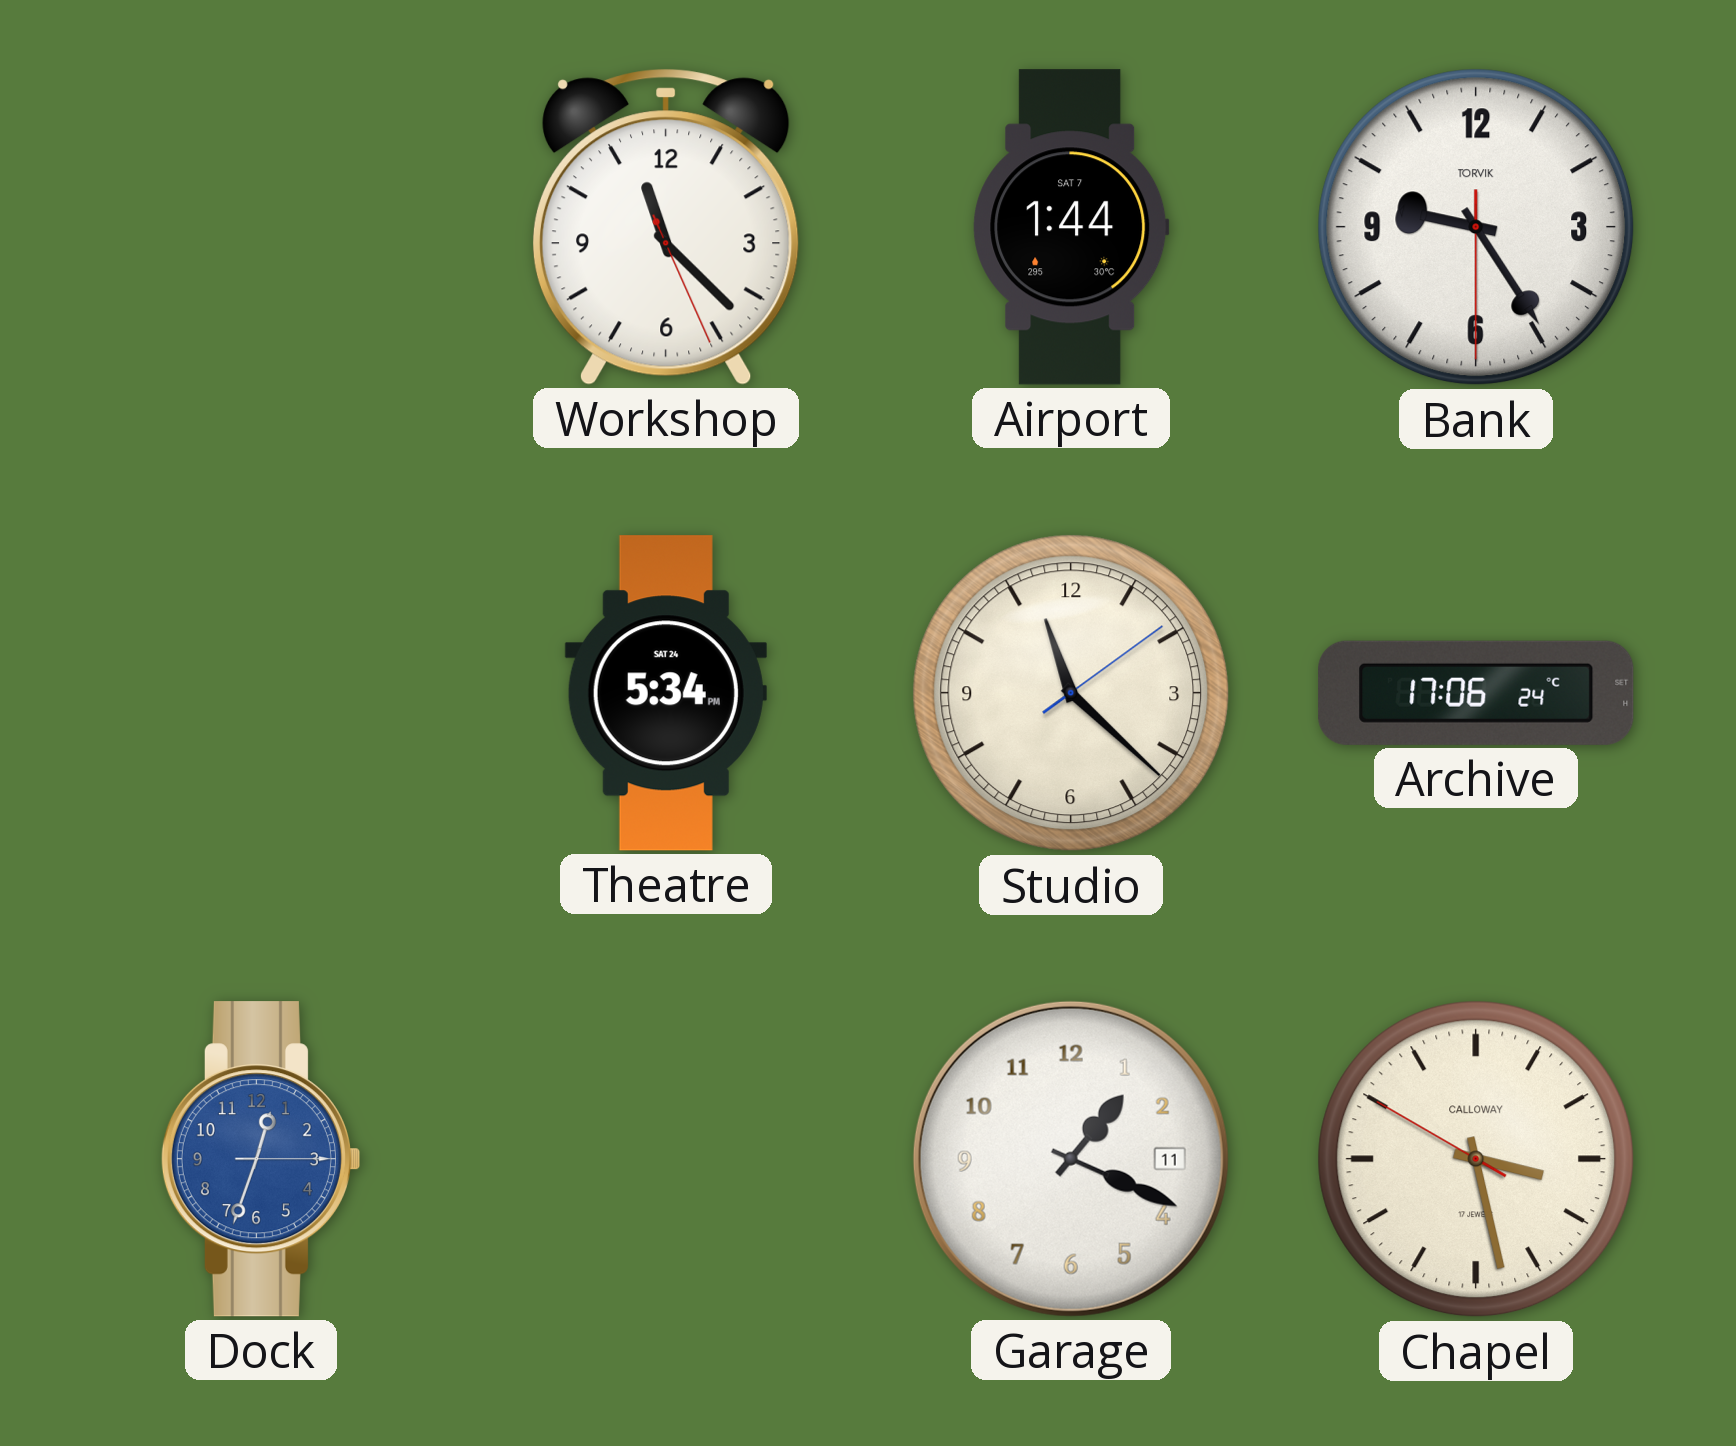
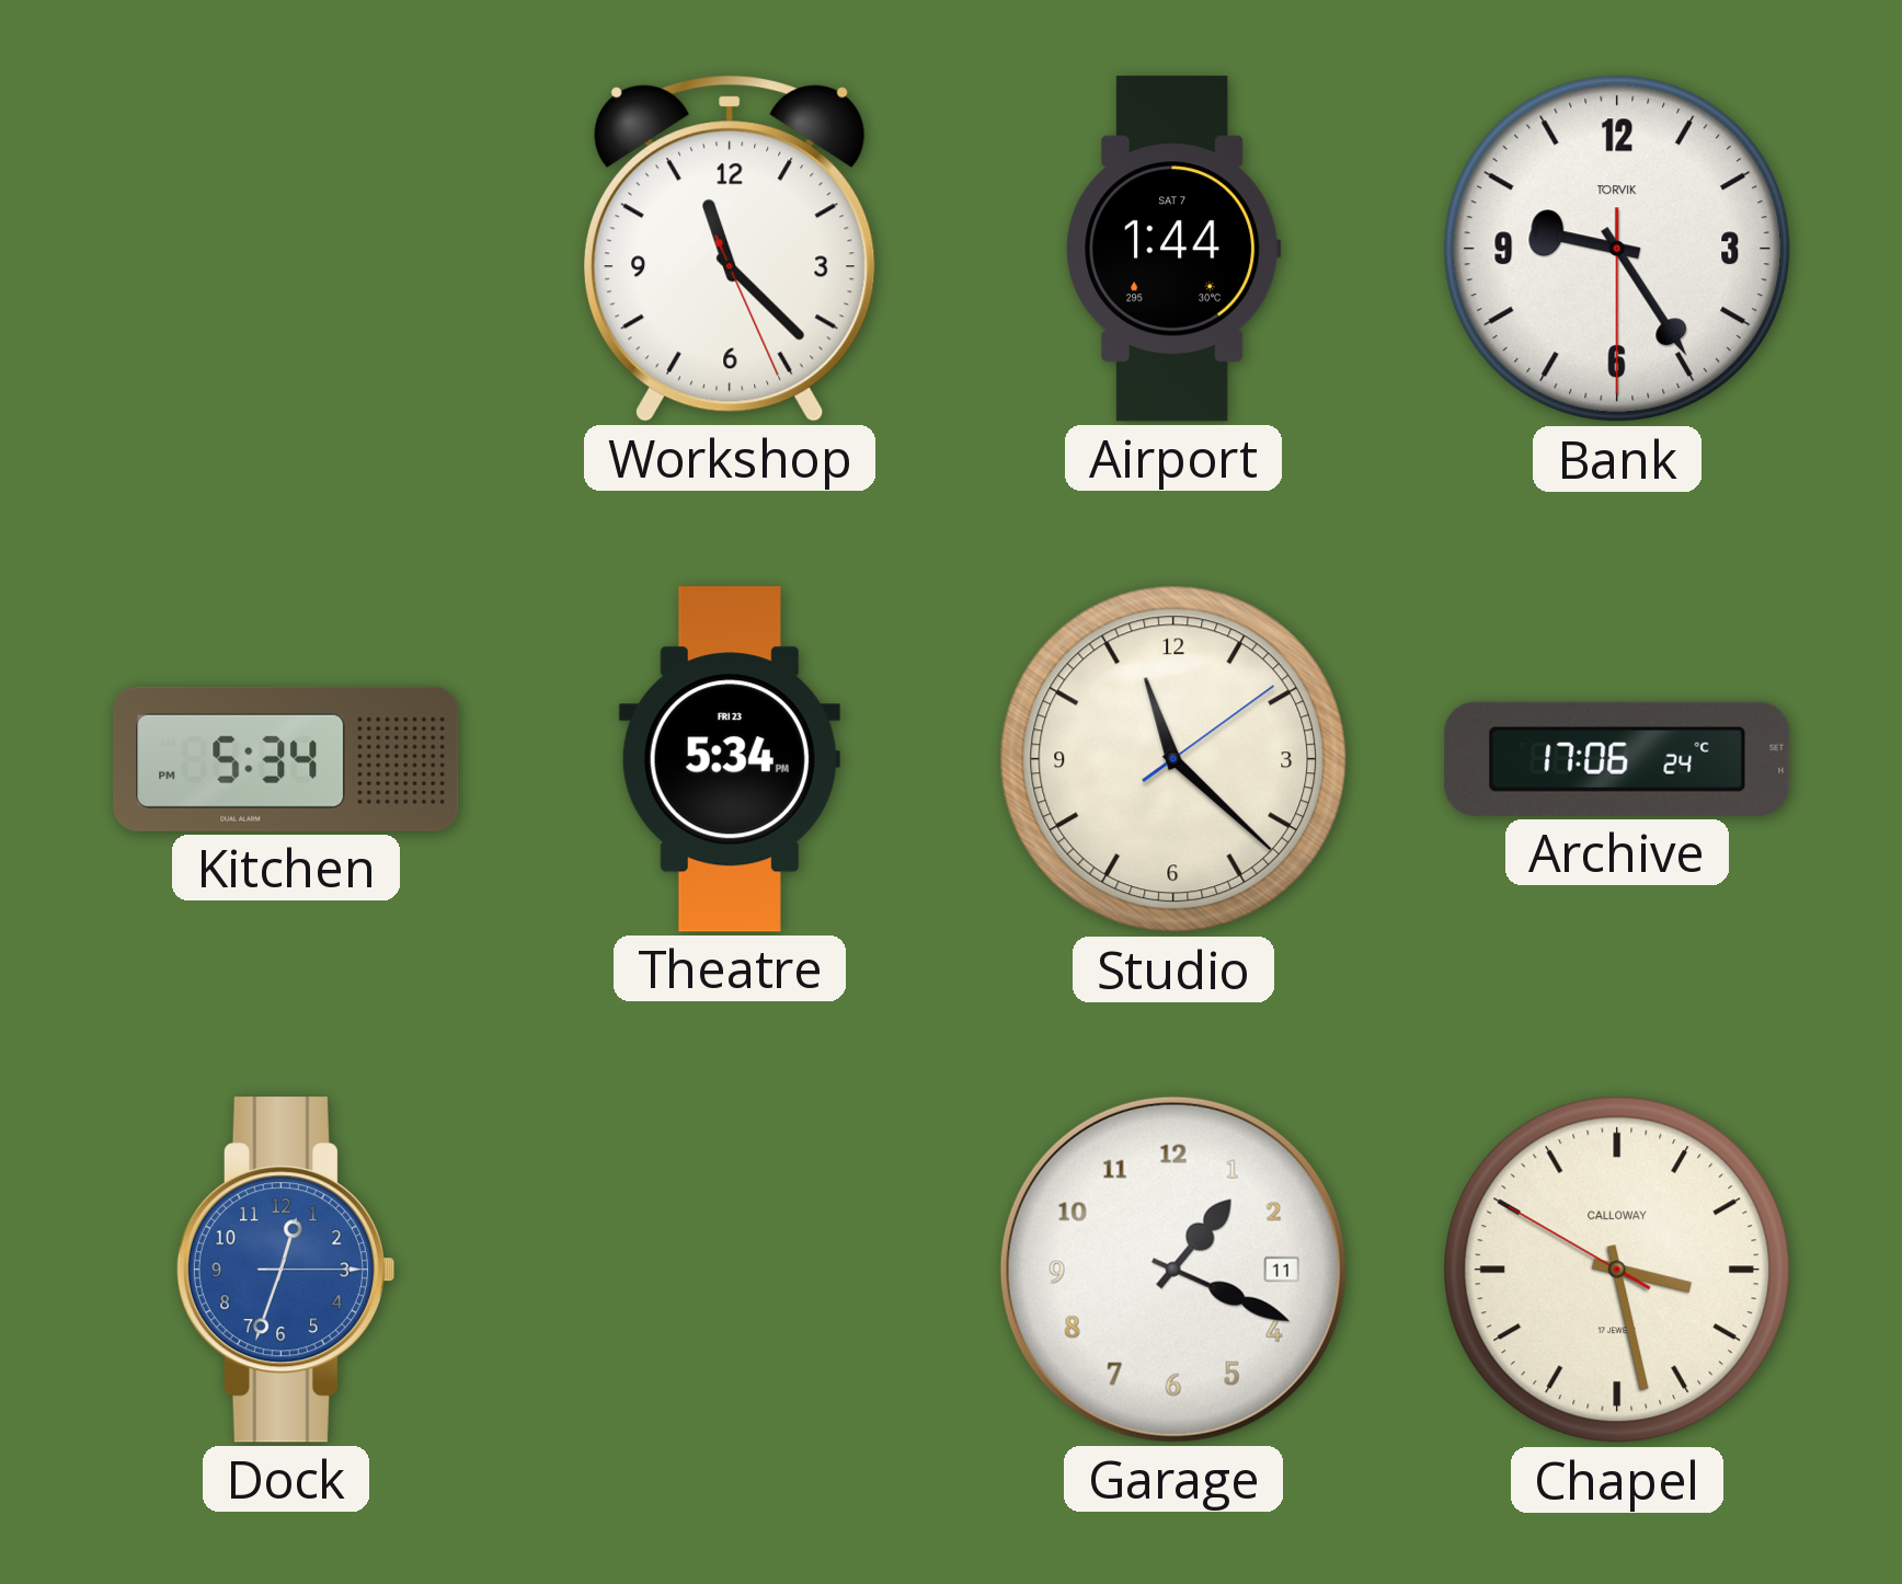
Kitchen: none -> 5:34
Theatre date: SAT 24 -> FRI 23
